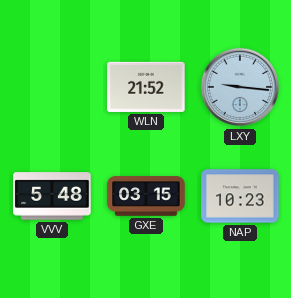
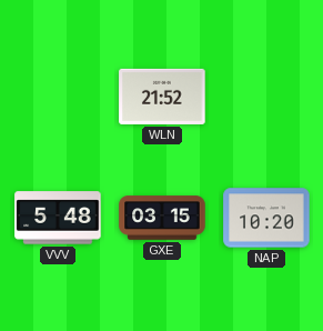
LXY: 9:16 -> none
NAP: 10:23 -> 10:20
